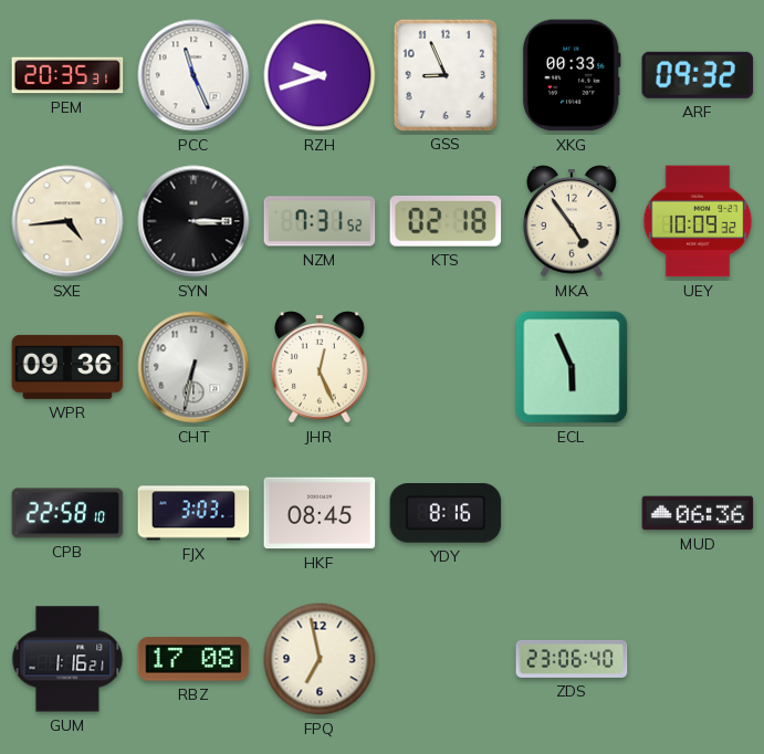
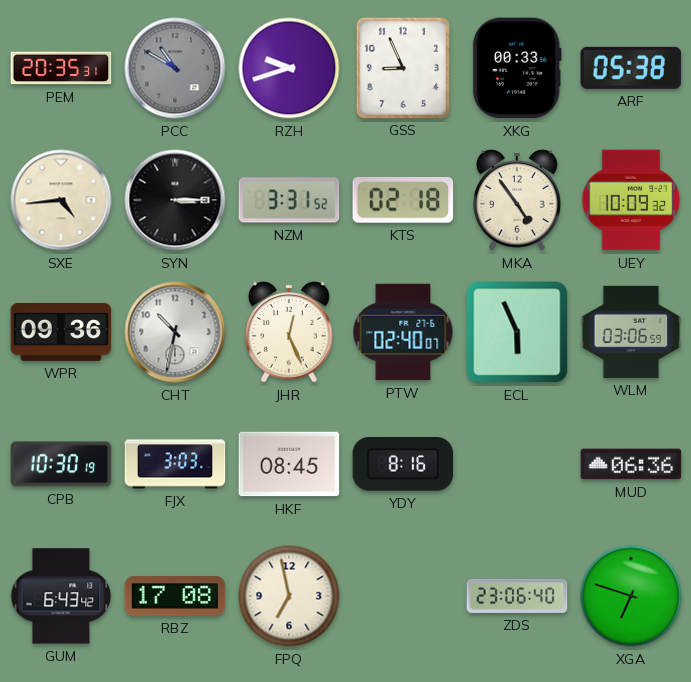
PCC: 11:26 -> 10:50
PCC dial: white -> grey
ARF: 09:32 -> 05:38
NZM: 7:31 -> 3:31
CHT: 6:32 -> 10:32
PTW: none -> 02:40
WLM: none -> 03:06
CPB: 22:58 -> 10:30
GUM: 1:16 -> 6:43
XGA: none -> 6:48
